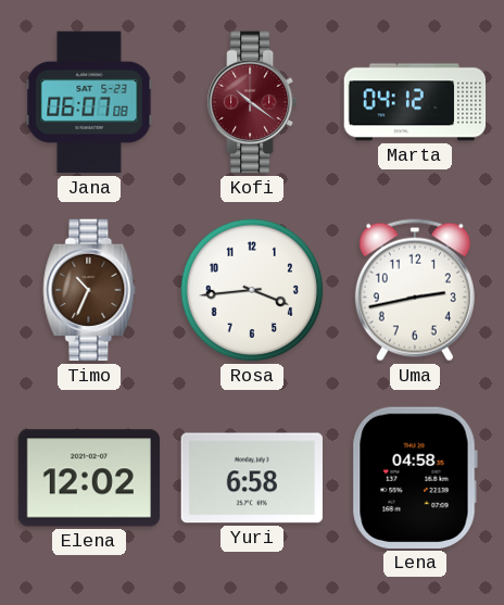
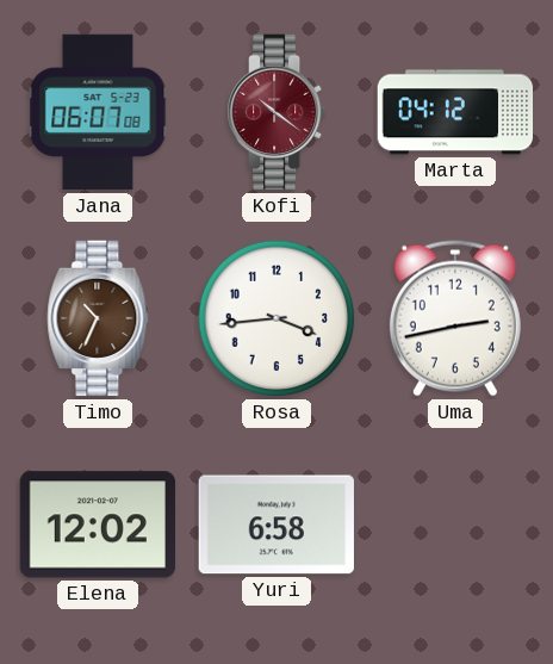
Lena: 04:58 -> none
